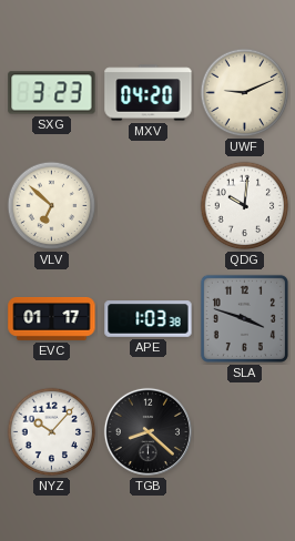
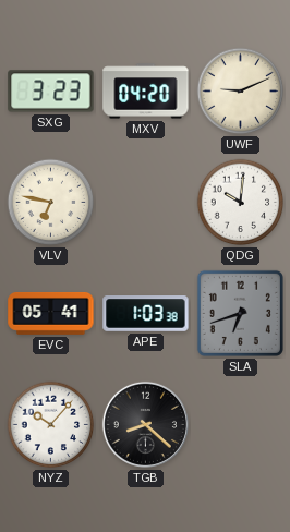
VLV: 6:52 -> 6:47
EVC: 01:17 -> 05:41
SLA: 3:48 -> 6:42
